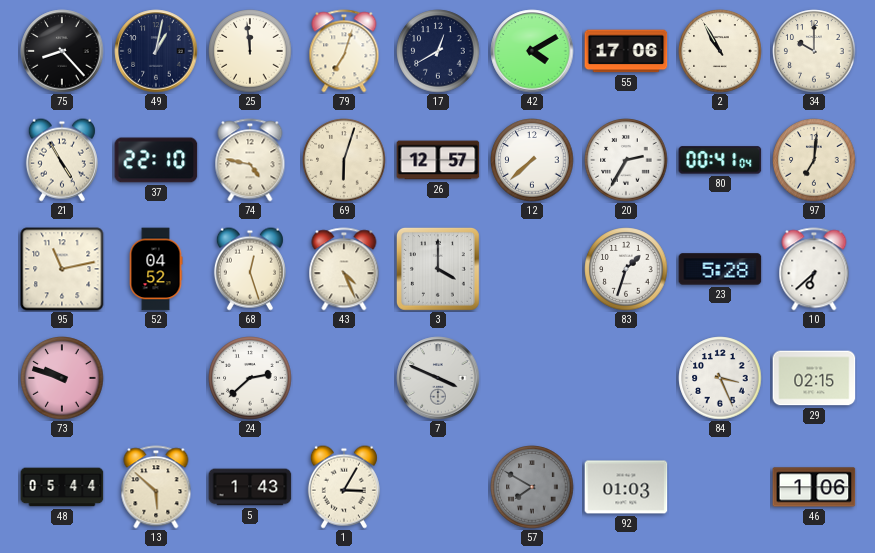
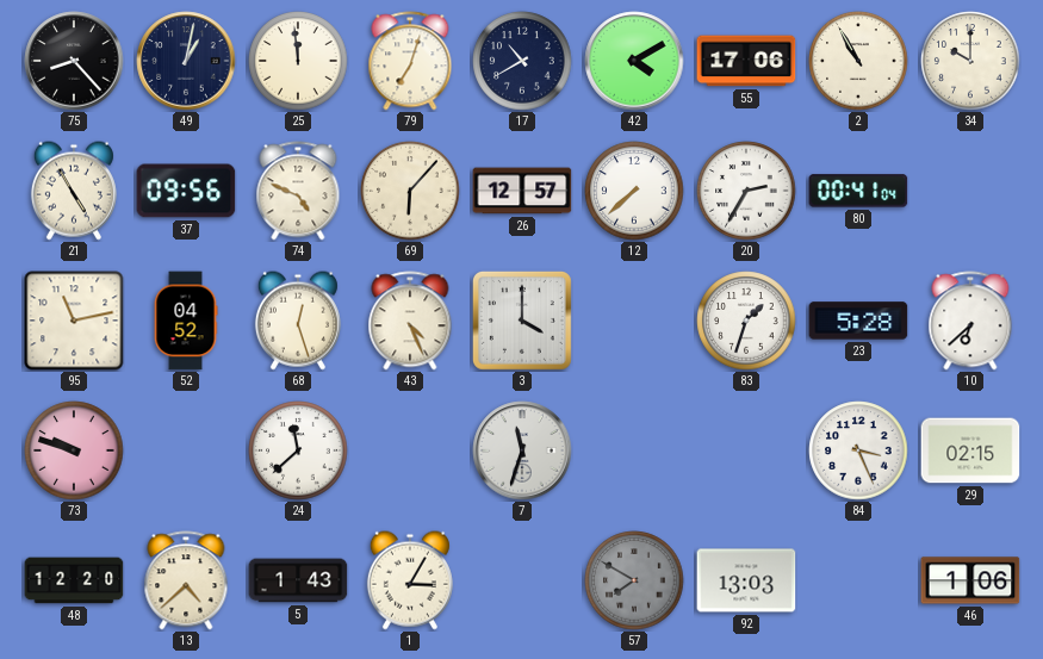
17: 12:40 -> 10:40
37: 22:10 -> 09:56
74: 4:47 -> 4:49
69: 6:03 -> 6:07
97: 7:01 -> none
24: 2:38 -> 11:38
7: 3:49 -> 11:33
48: 05:44 -> 12:20
13: 5:52 -> 4:38
92: 01:03 -> 13:03
